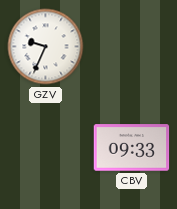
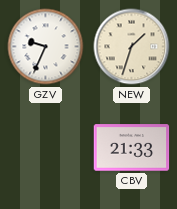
NEW: none -> 1:33
CBV: 09:33 -> 21:33
